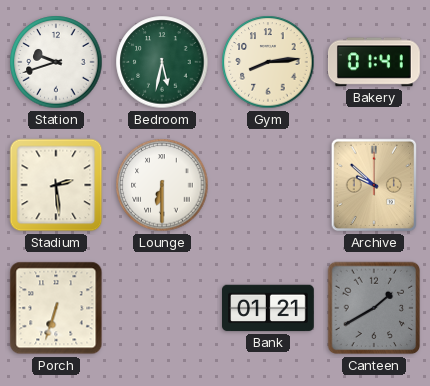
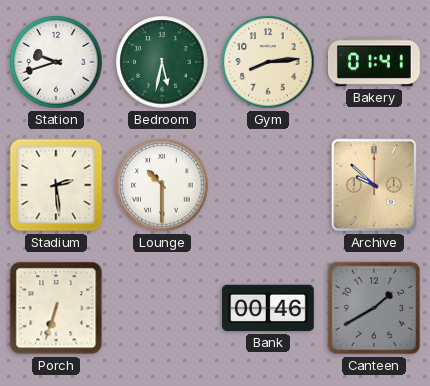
Lounge: 6:30 -> 10:30
Bank: 01:21 -> 00:46
